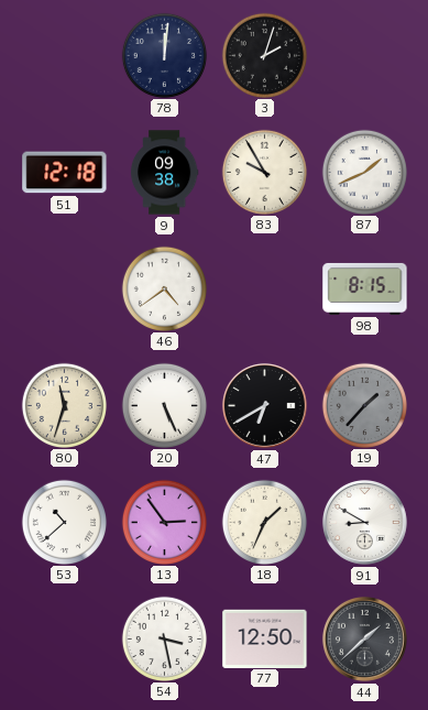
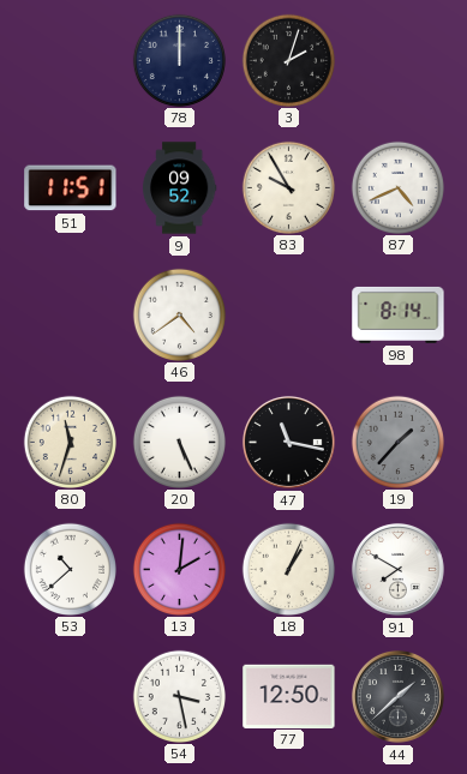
78: 12:01 -> 12:00
51: 12:18 -> 11:51
9: 09:38 -> 09:52
87: 1:41 -> 4:41
98: 8:15 -> 8:14
47: 6:40 -> 11:17
13: 2:54 -> 2:01
18: 1:34 -> 1:04
91: 8:50 -> 7:50
